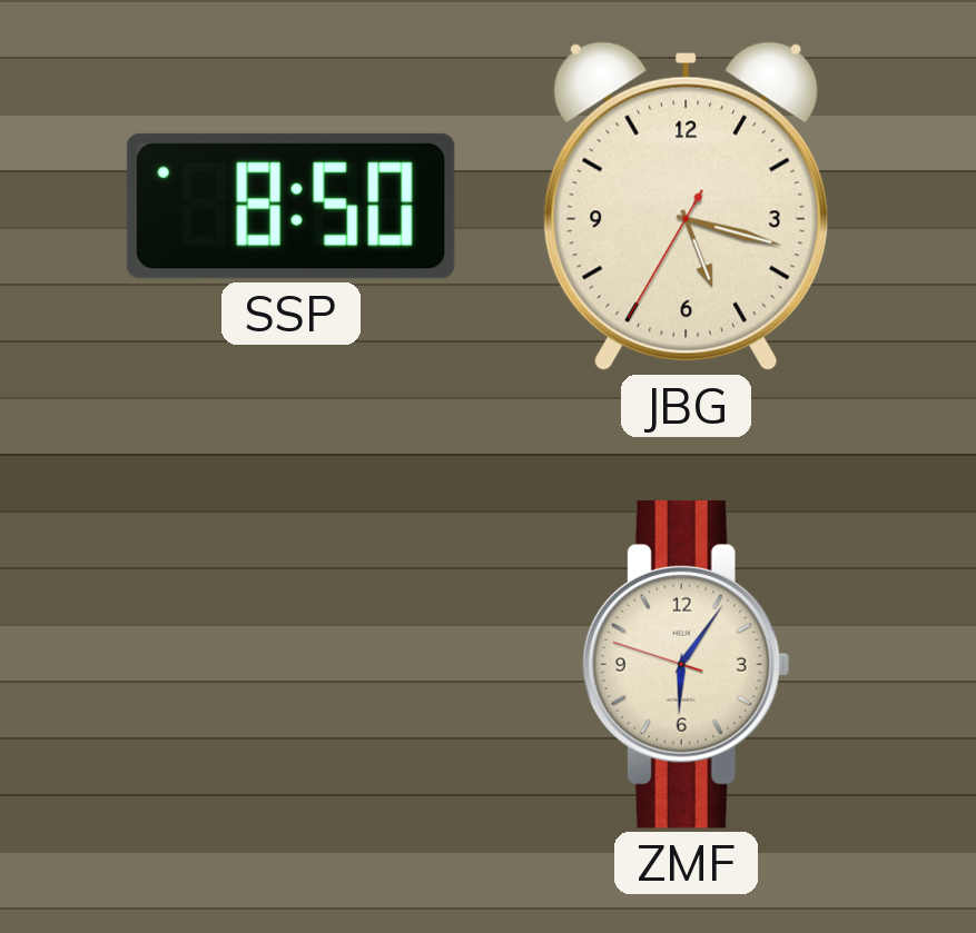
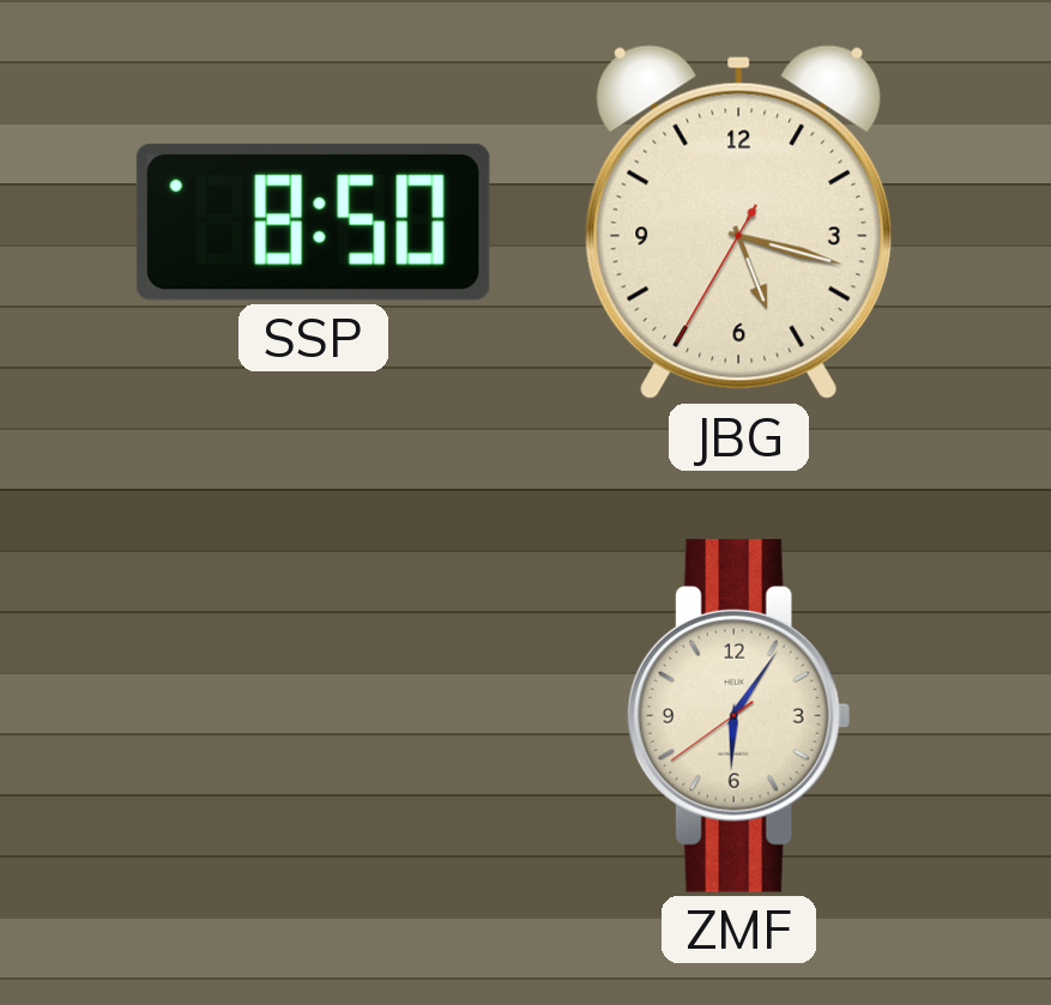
ZMF: 6:05:48 -> 6:05:39
